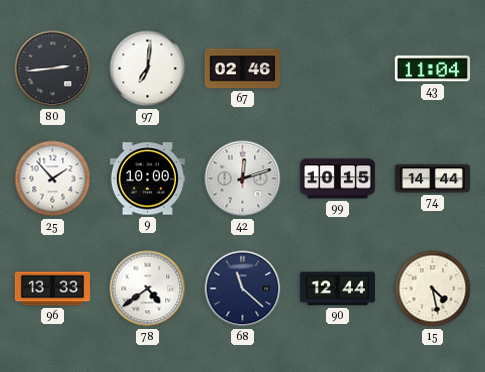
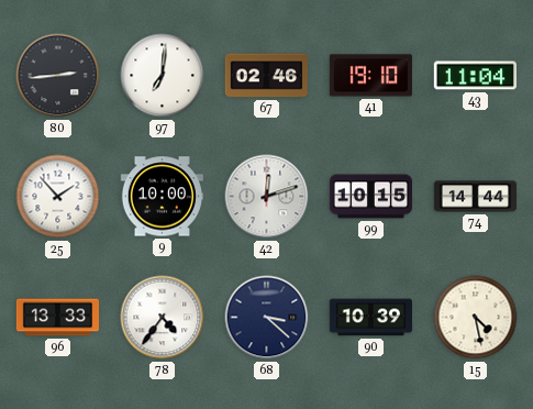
41: none -> 19:10
78: 4:39 -> 4:36
68: 11:22 -> 3:22
90: 12:44 -> 10:39
